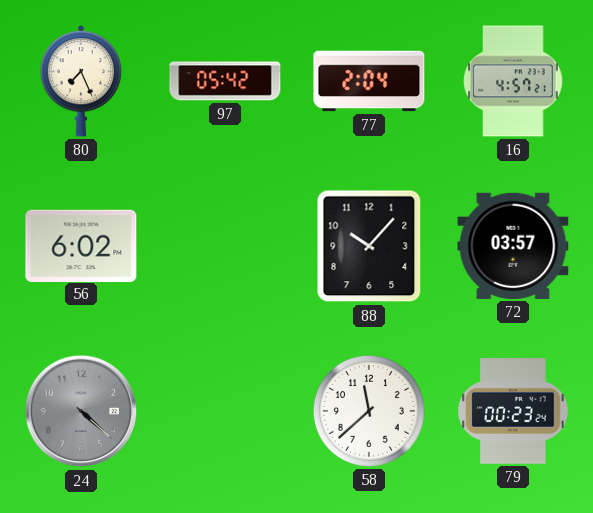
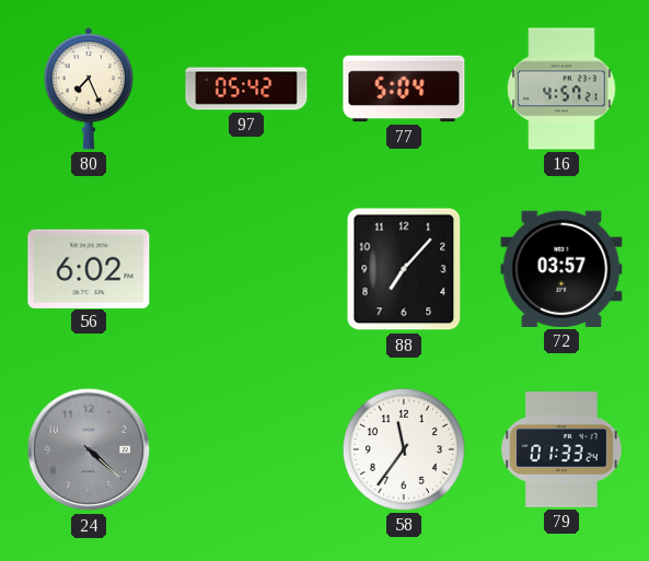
77: 2:04 -> 5:04
88: 10:07 -> 7:07
58: 11:38 -> 11:36
79: 00:23 -> 01:33
